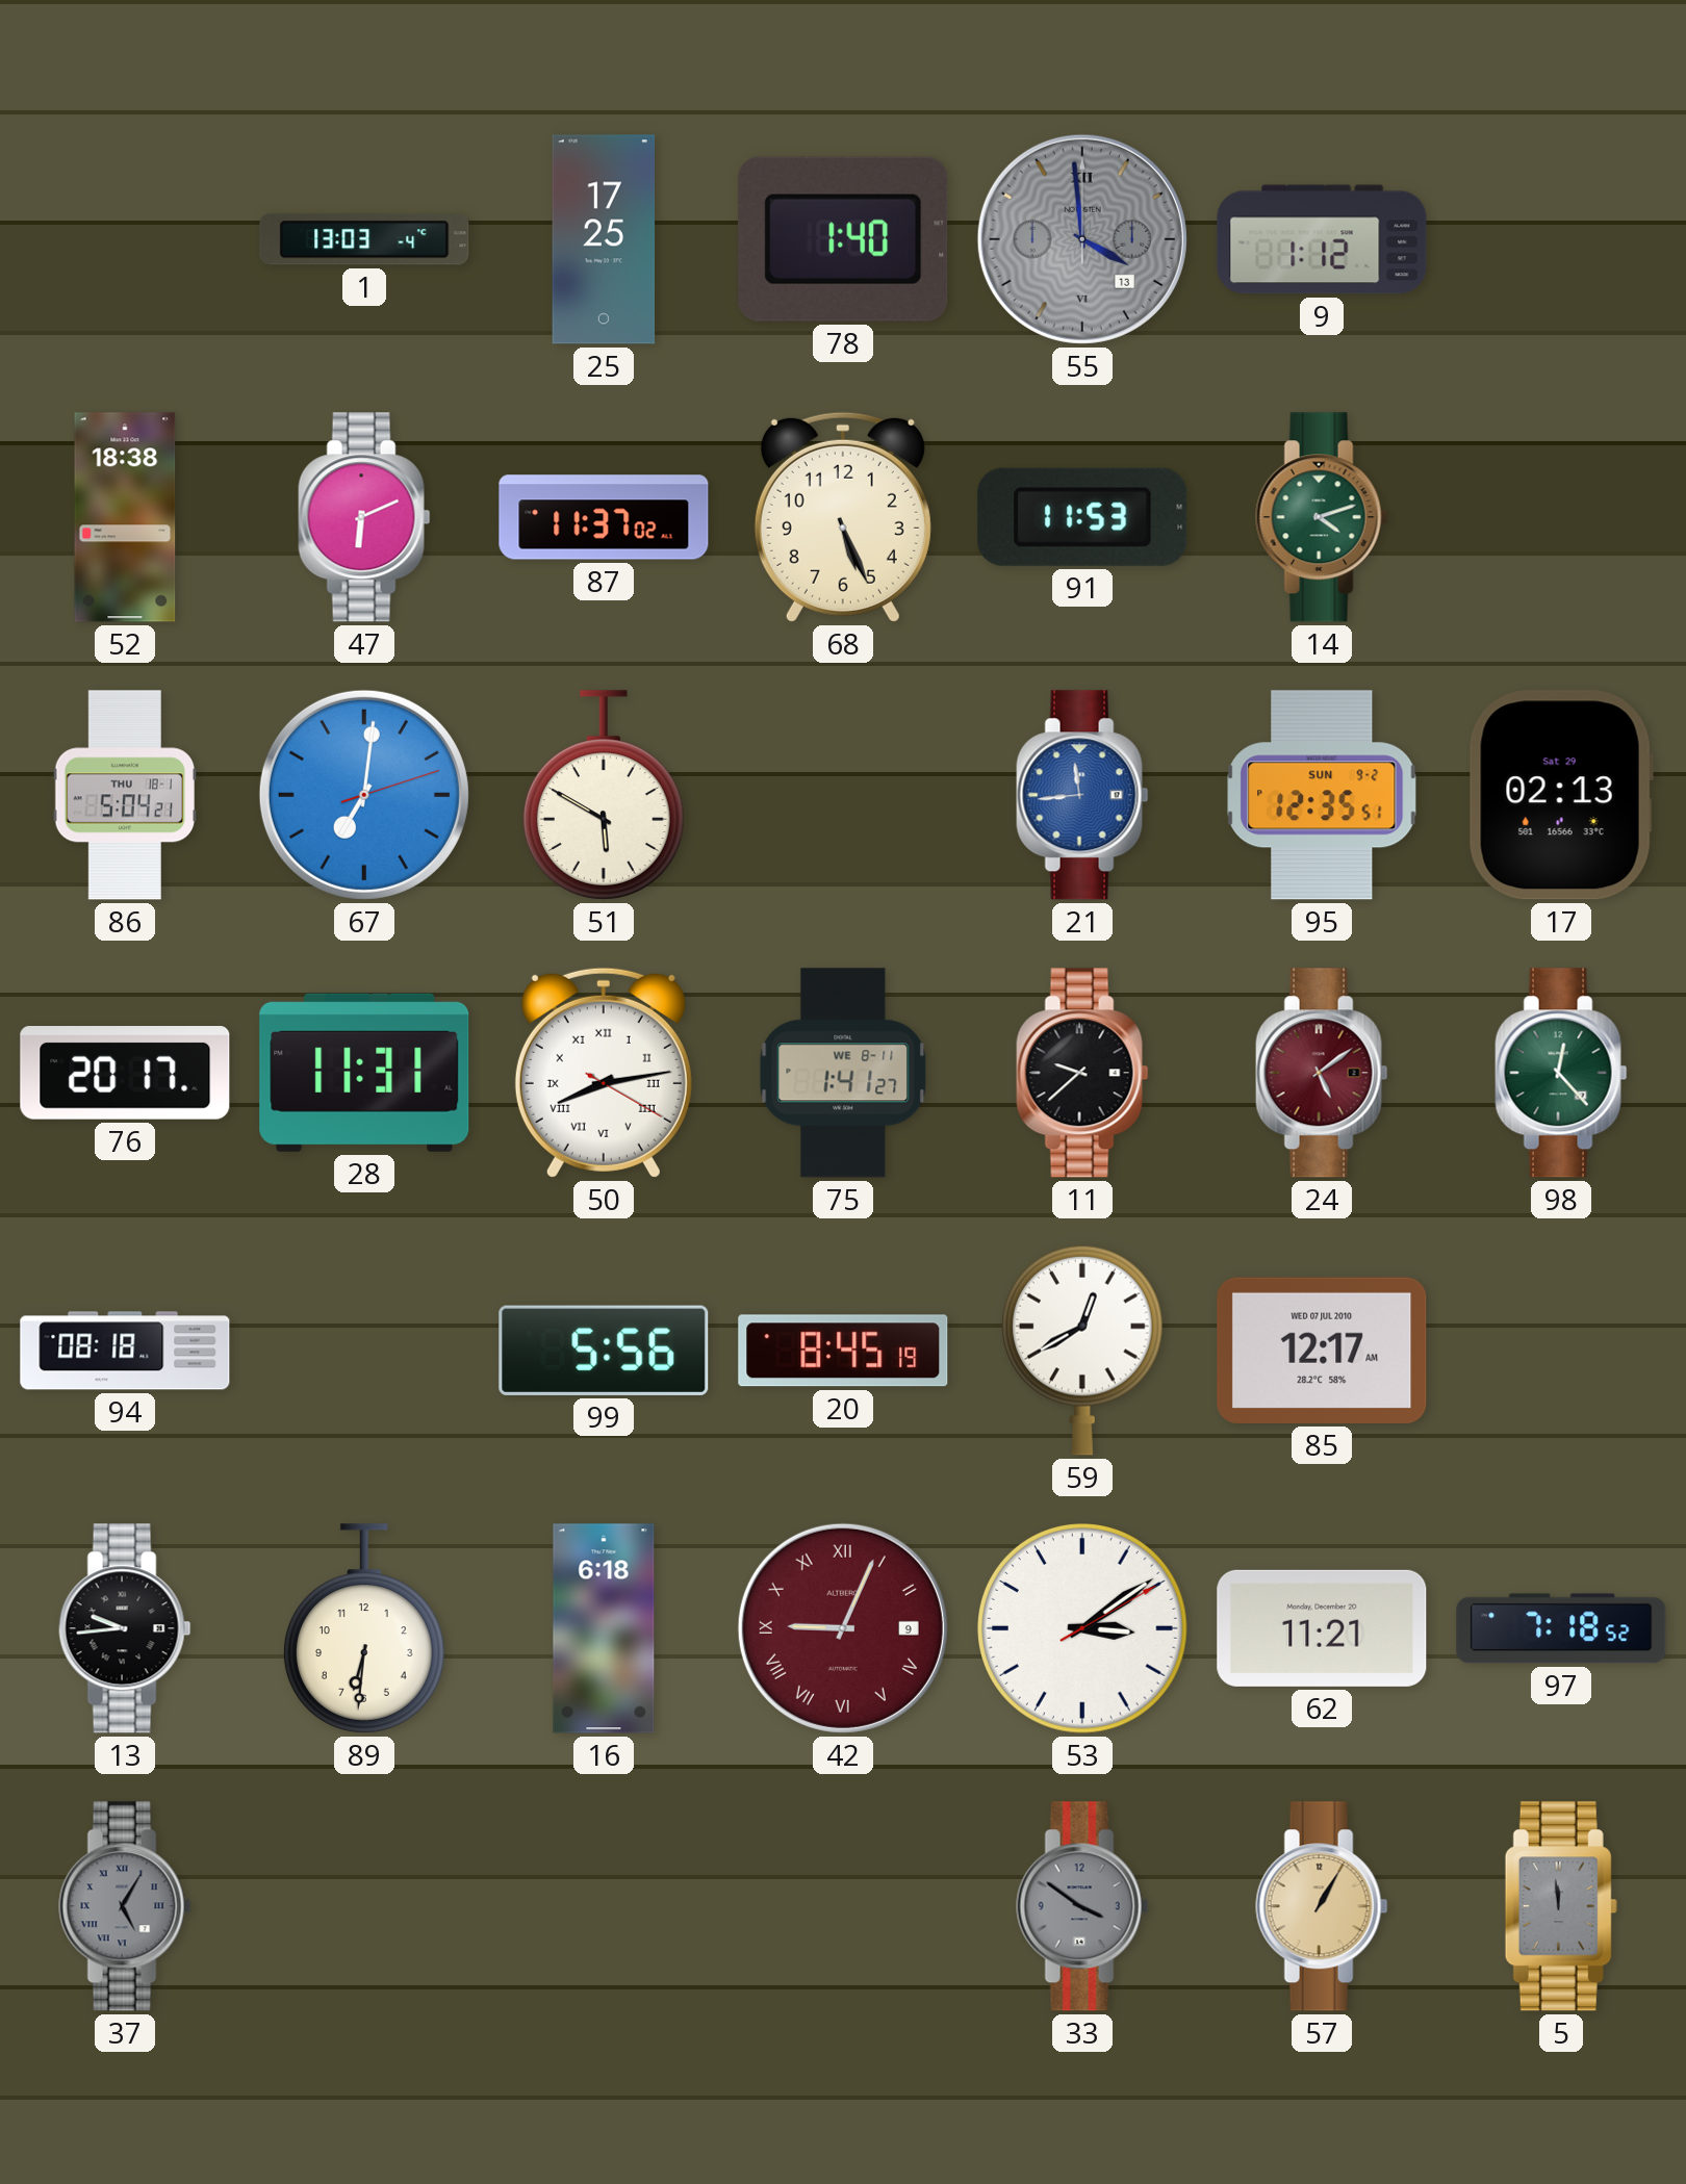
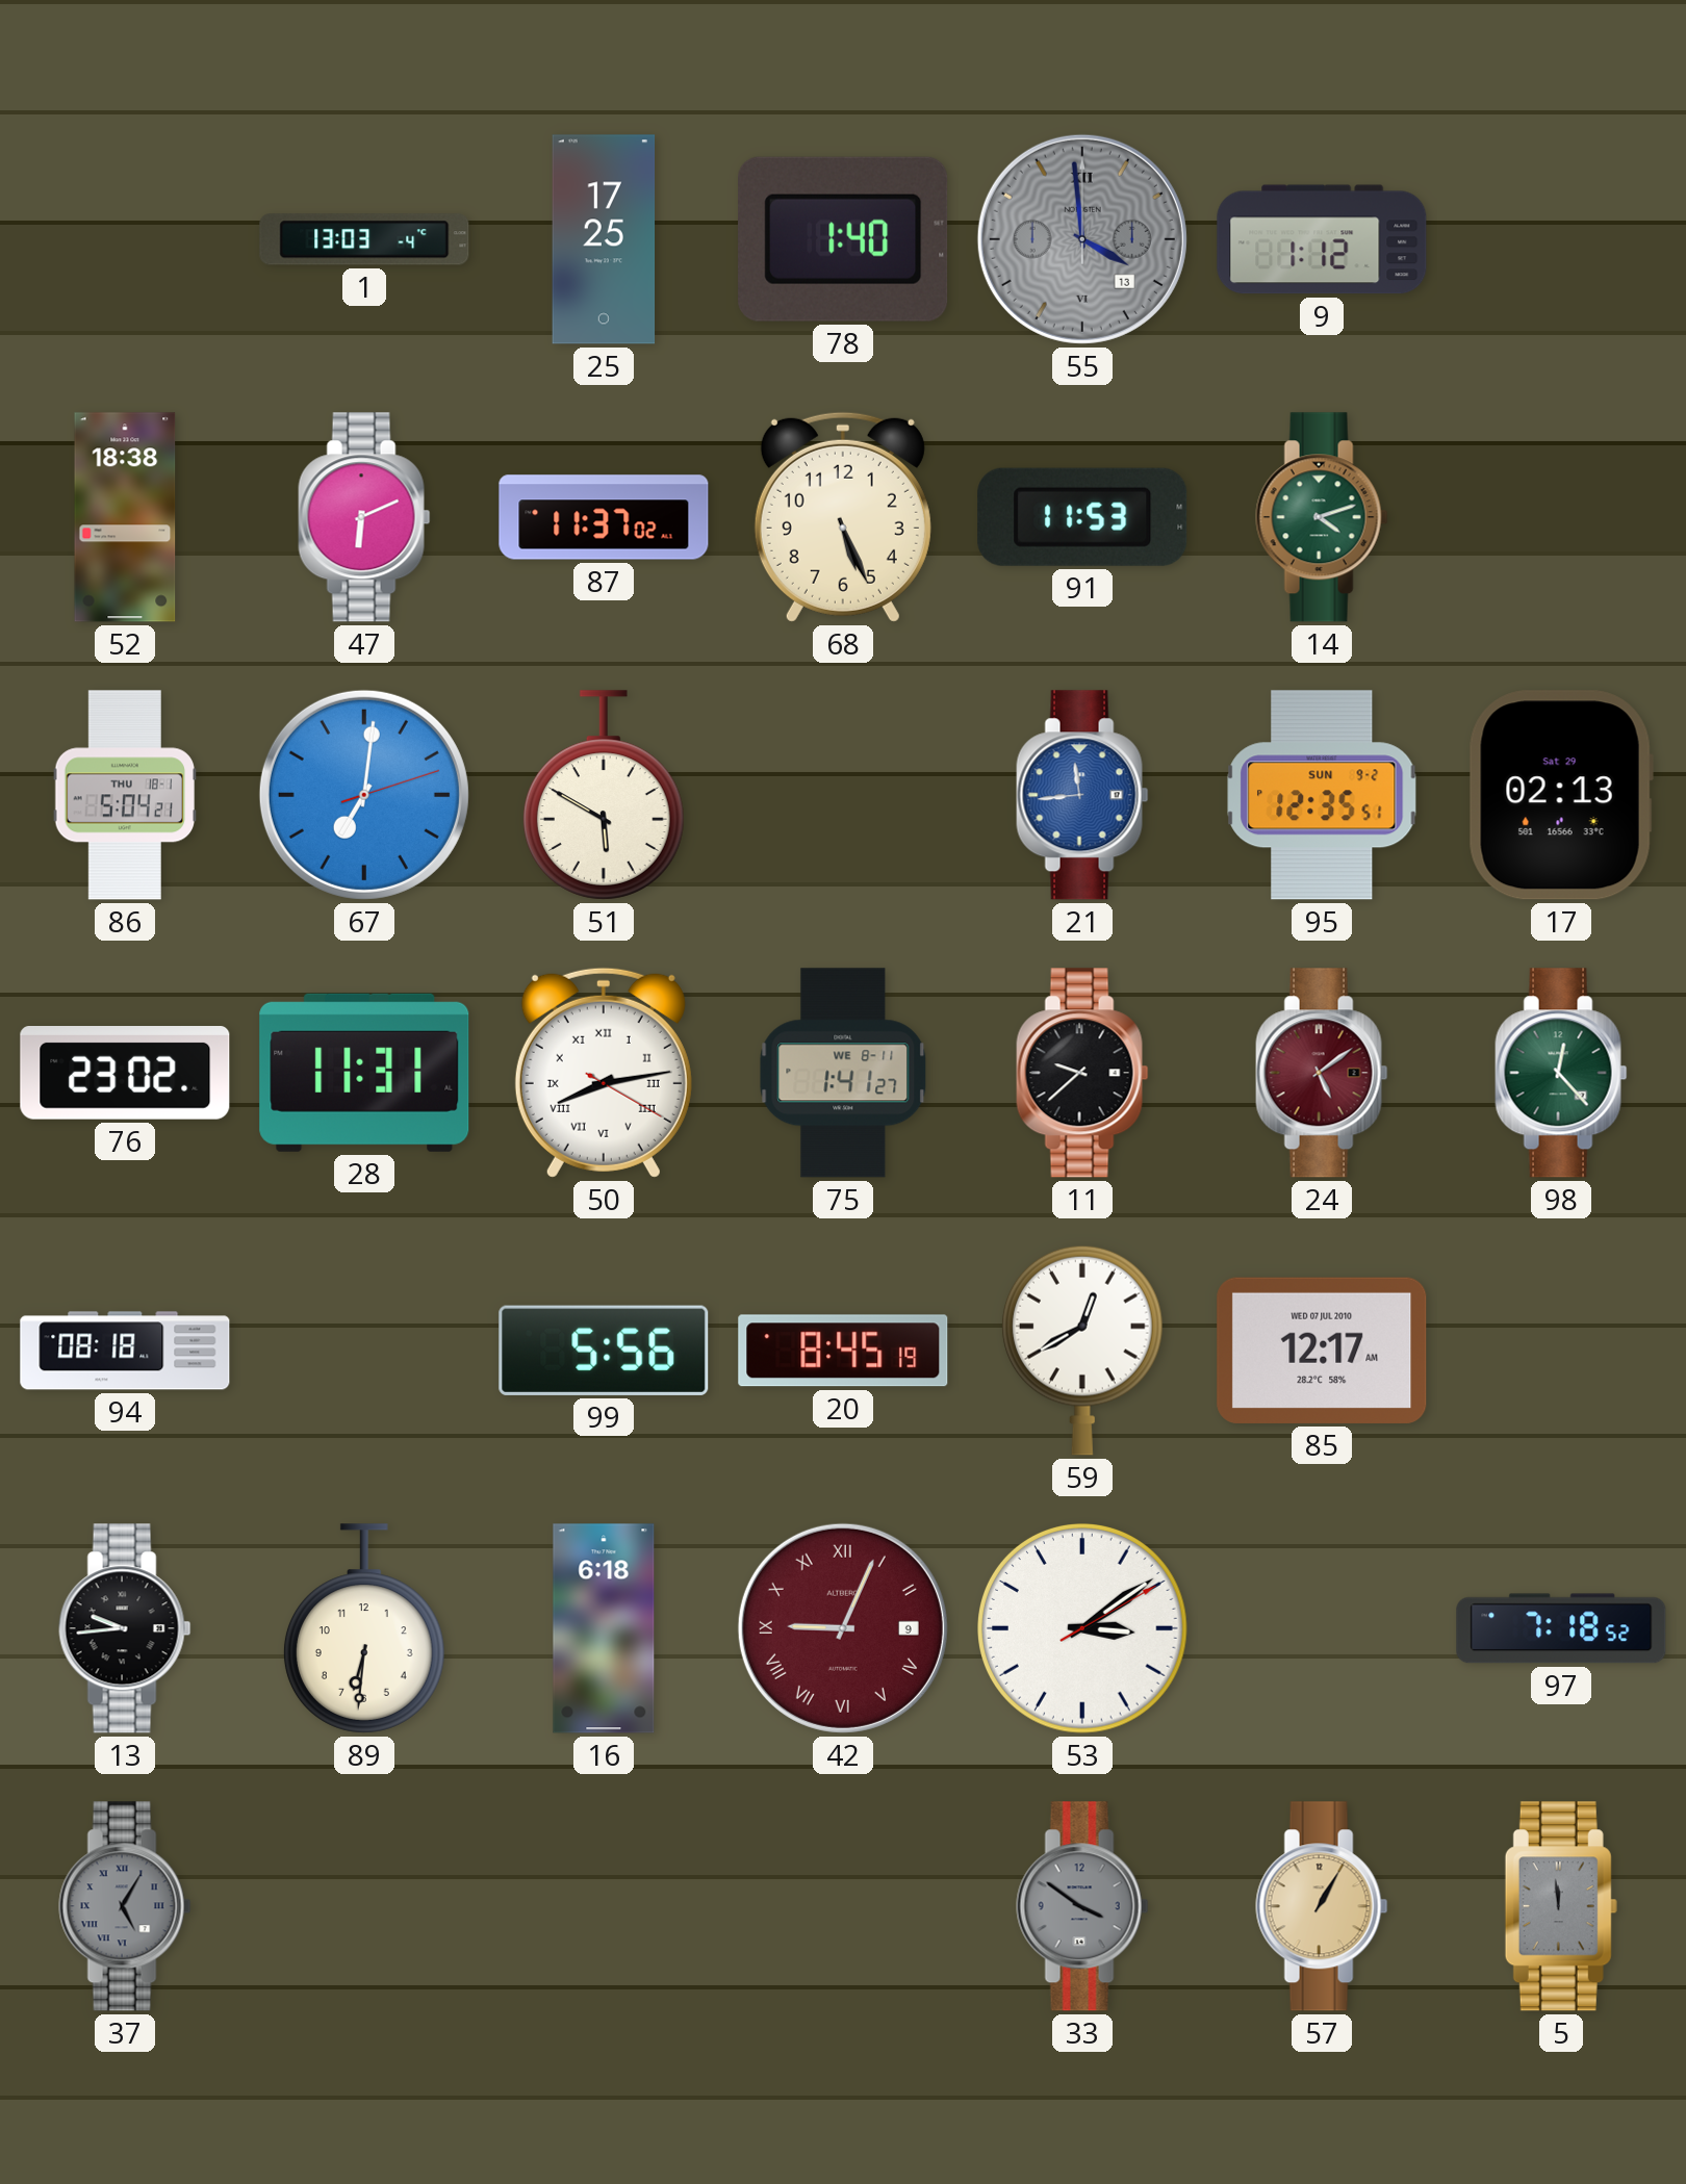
76: 20:17 -> 23:02
62: 11:21 -> none
